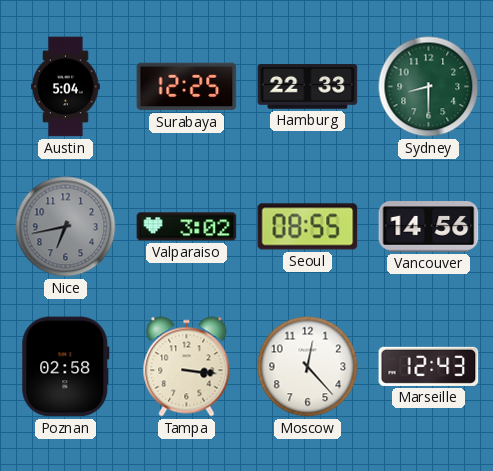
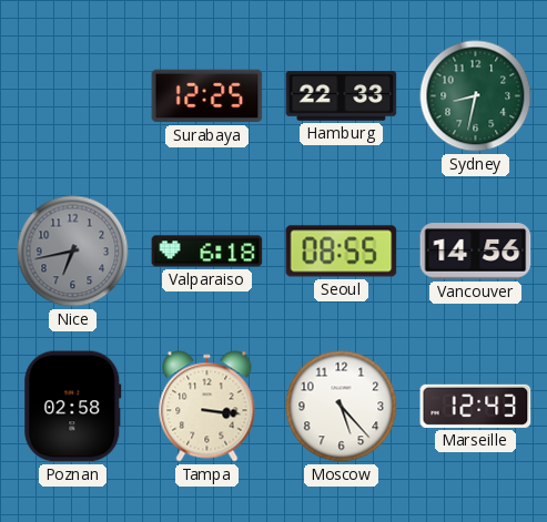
Austin: 5:04 -> none
Sydney: 8:30 -> 8:32
Valparaiso: 3:02 -> 6:18
Moscow: 12:23 -> 5:23
